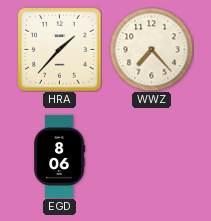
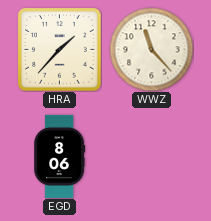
WWZ: 7:23 -> 11:23
